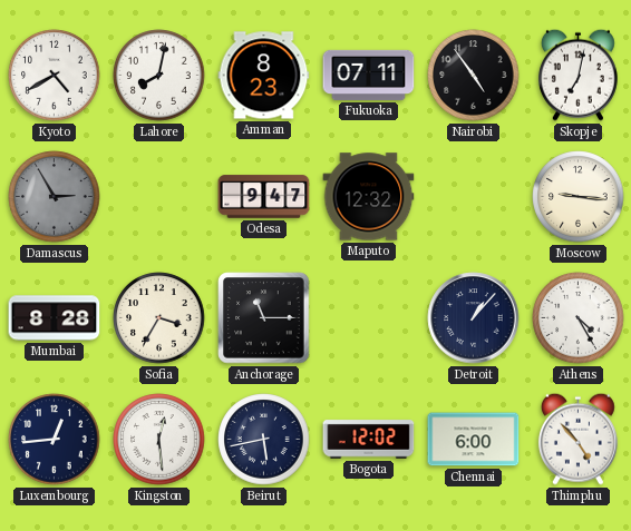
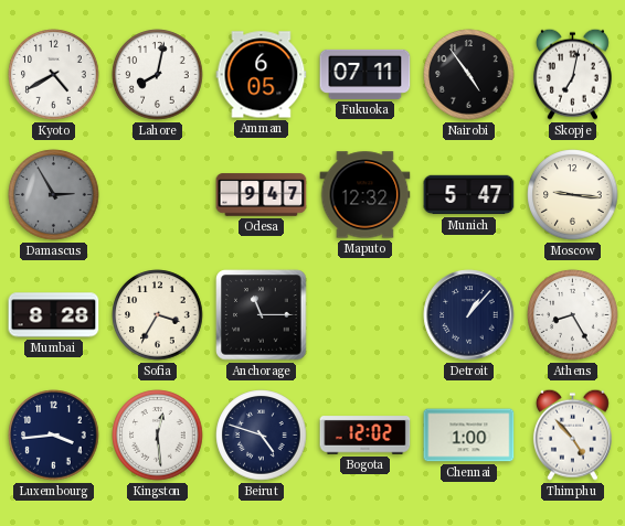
Amman: 8:23 -> 6:05
Munich: none -> 5:47
Athens: 4:25 -> 8:25
Luxembourg: 12:44 -> 3:44
Beirut: 5:43 -> 4:48
Chennai: 6:00 -> 1:00
